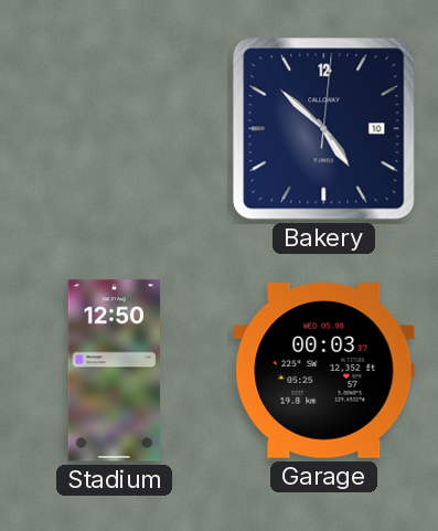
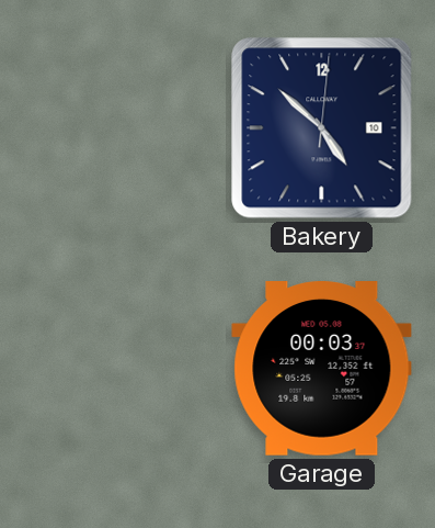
Stadium: 12:50 -> none
